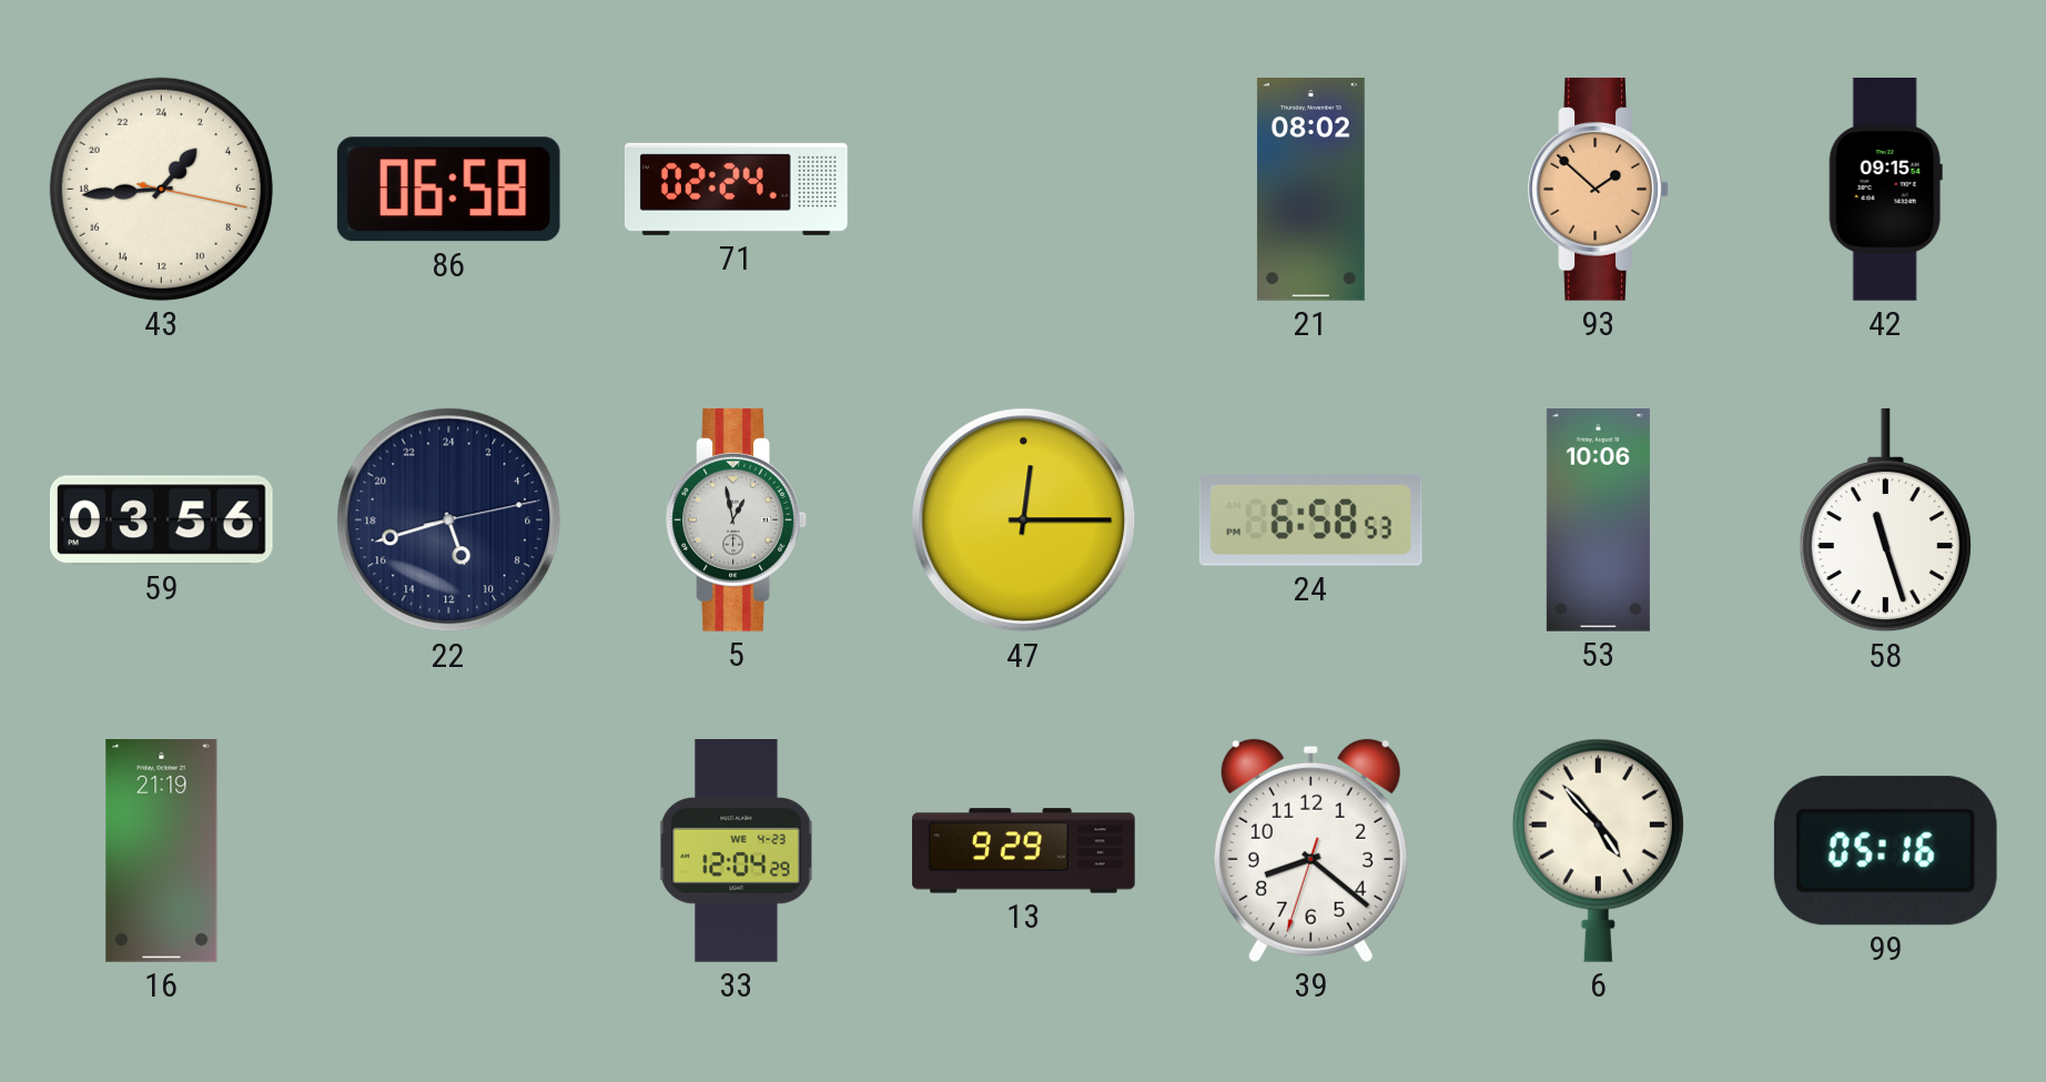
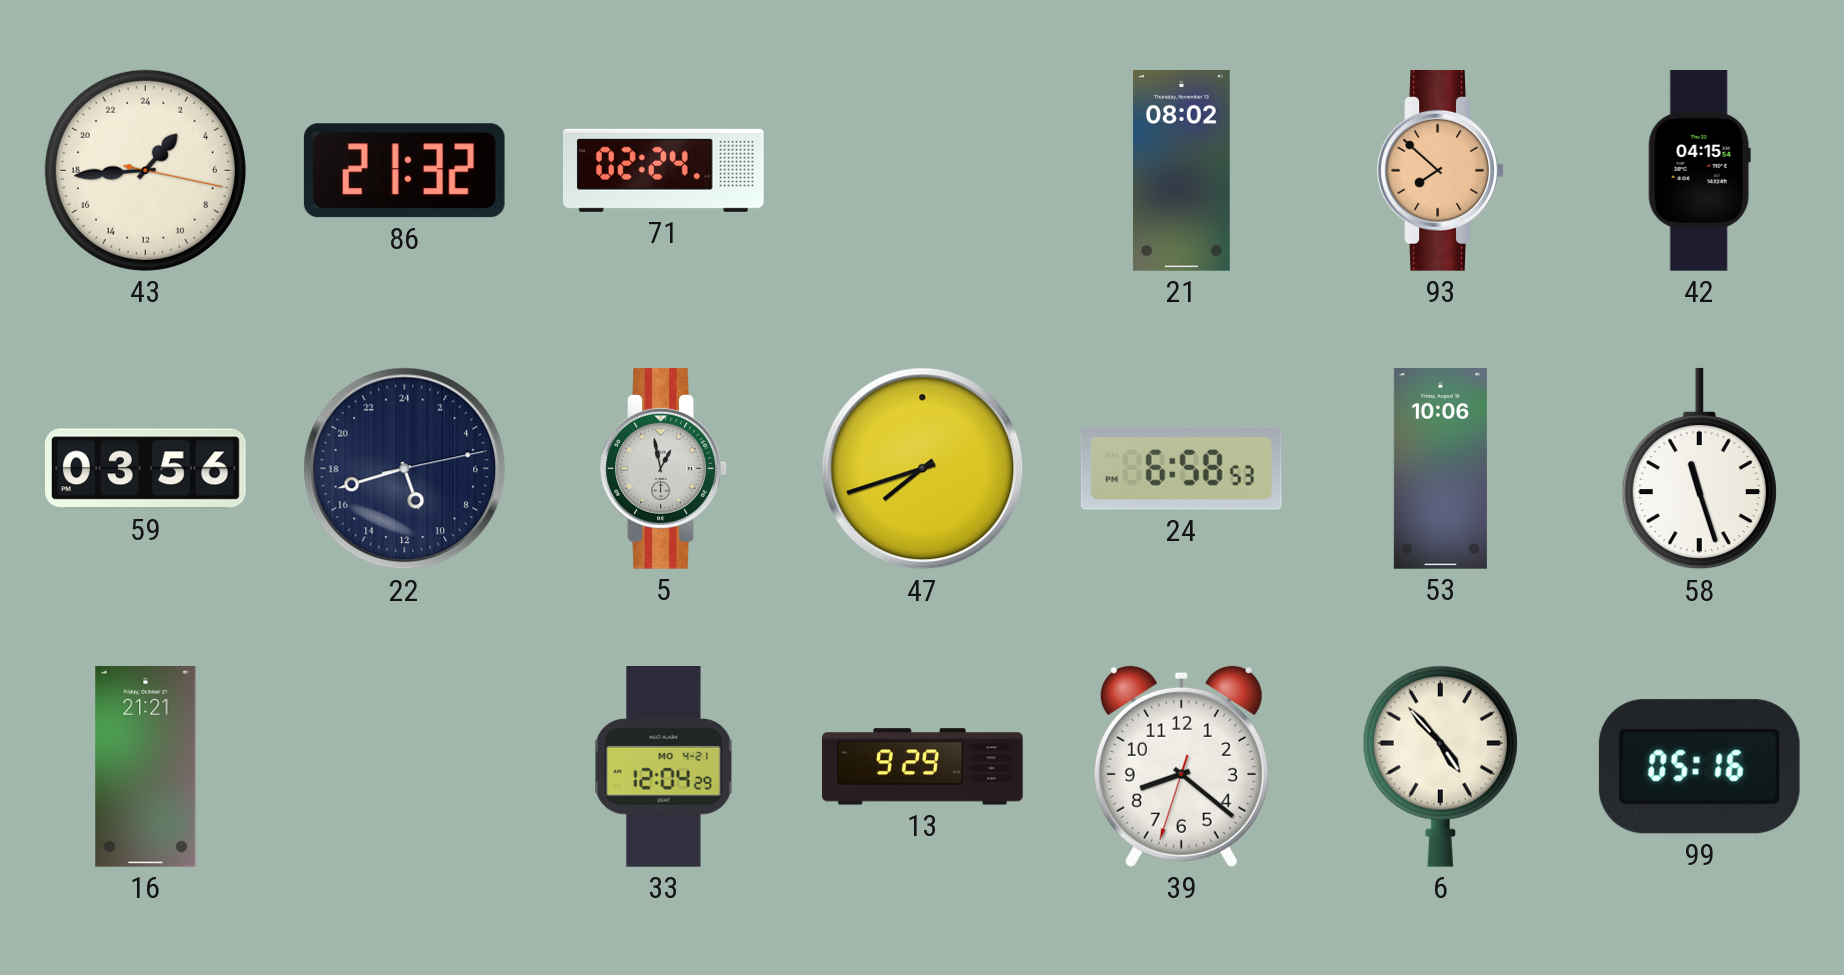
86: 06:58 -> 21:32
93: 1:52 -> 7:52
42: 09:15 -> 04:15
47: 12:15 -> 7:42
16: 21:19 -> 21:21
33 date: WE 4-23 -> MO 4-21
